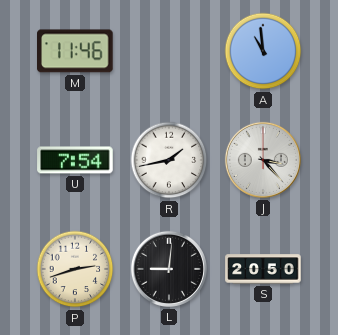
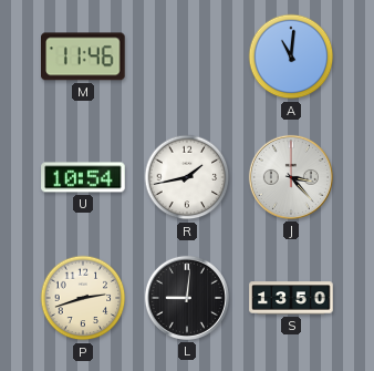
A: 10:59 -> 11:01
U: 7:54 -> 10:54
S: 20:50 -> 13:50
